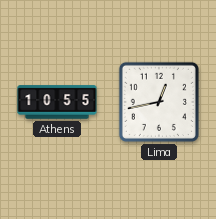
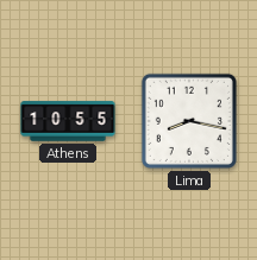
Lima: 12:43 -> 8:17
